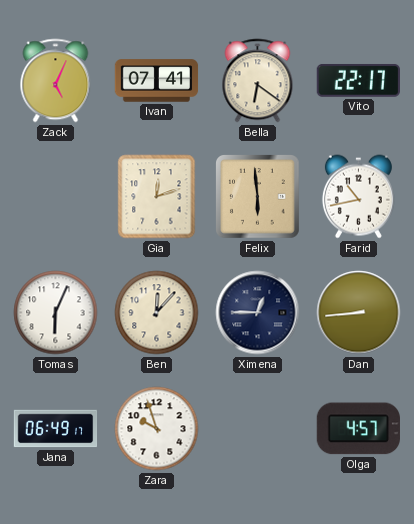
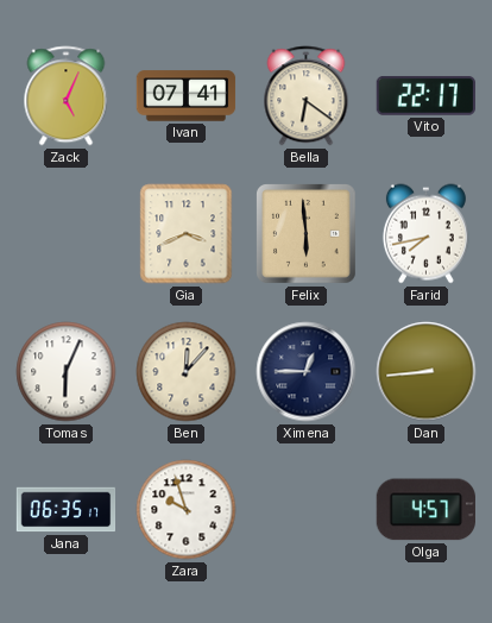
Gia: 12:12 -> 3:41
Farid: 10:43 -> 7:43
Jana: 06:49 -> 06:35
